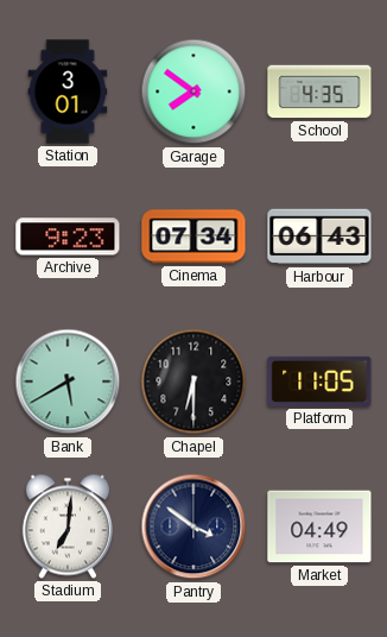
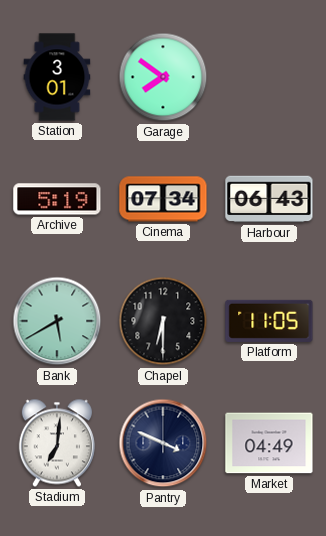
School: 4:35 -> none
Archive: 9:23 -> 5:19
Pantry: 3:51 -> 3:49
